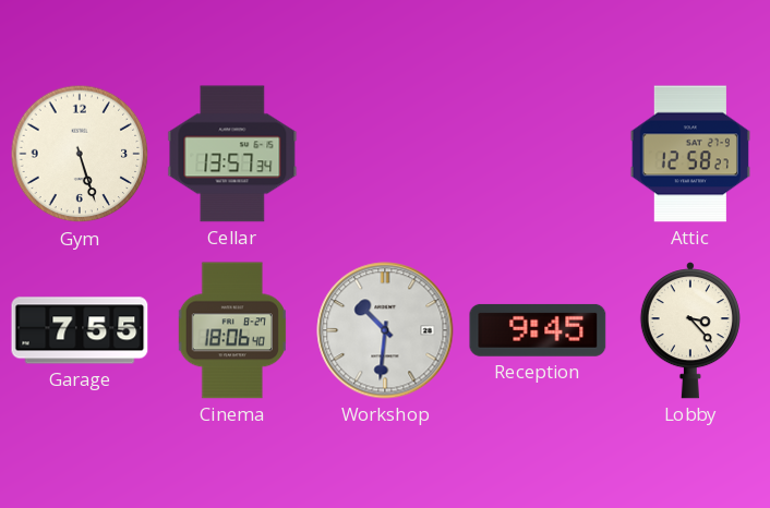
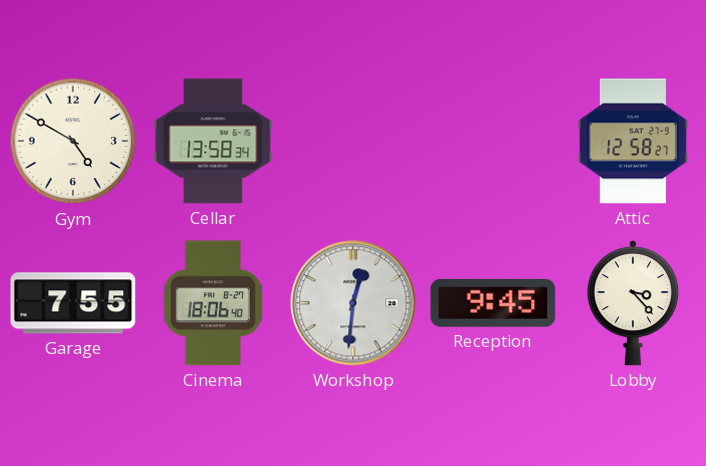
Gym: 5:27 -> 4:50
Cellar: 13:57 -> 13:58
Workshop: 10:31 -> 12:31
